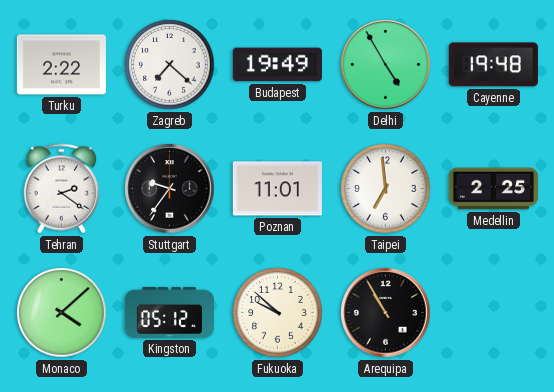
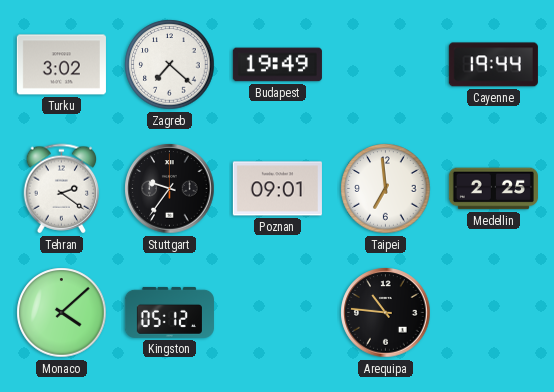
Turku: 2:22 -> 3:02
Delhi: 4:55 -> none
Cayenne: 19:48 -> 19:44
Poznan: 11:01 -> 09:01
Fukuoka: 9:52 -> none
Arequipa: 10:55 -> 10:46
